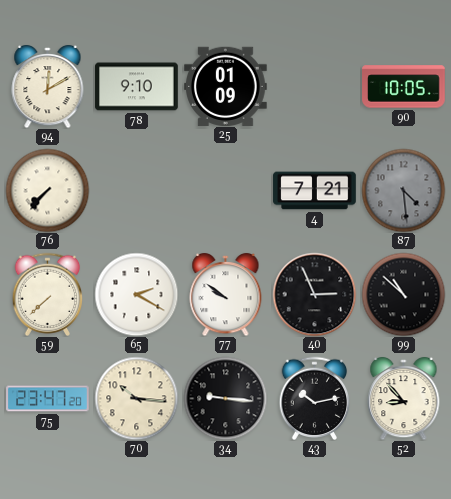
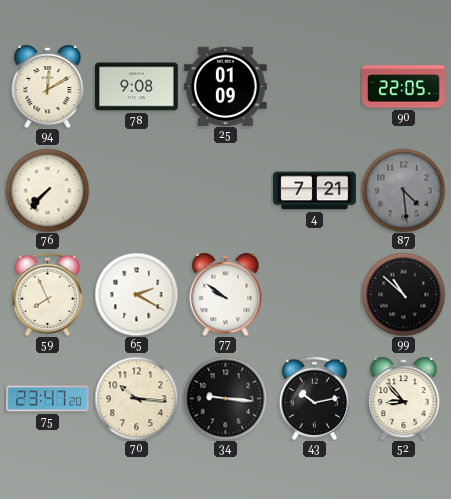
78: 9:10 -> 9:08
90: 10:05 -> 22:05
59: 7:38 -> 7:56
40: 2:56 -> none
